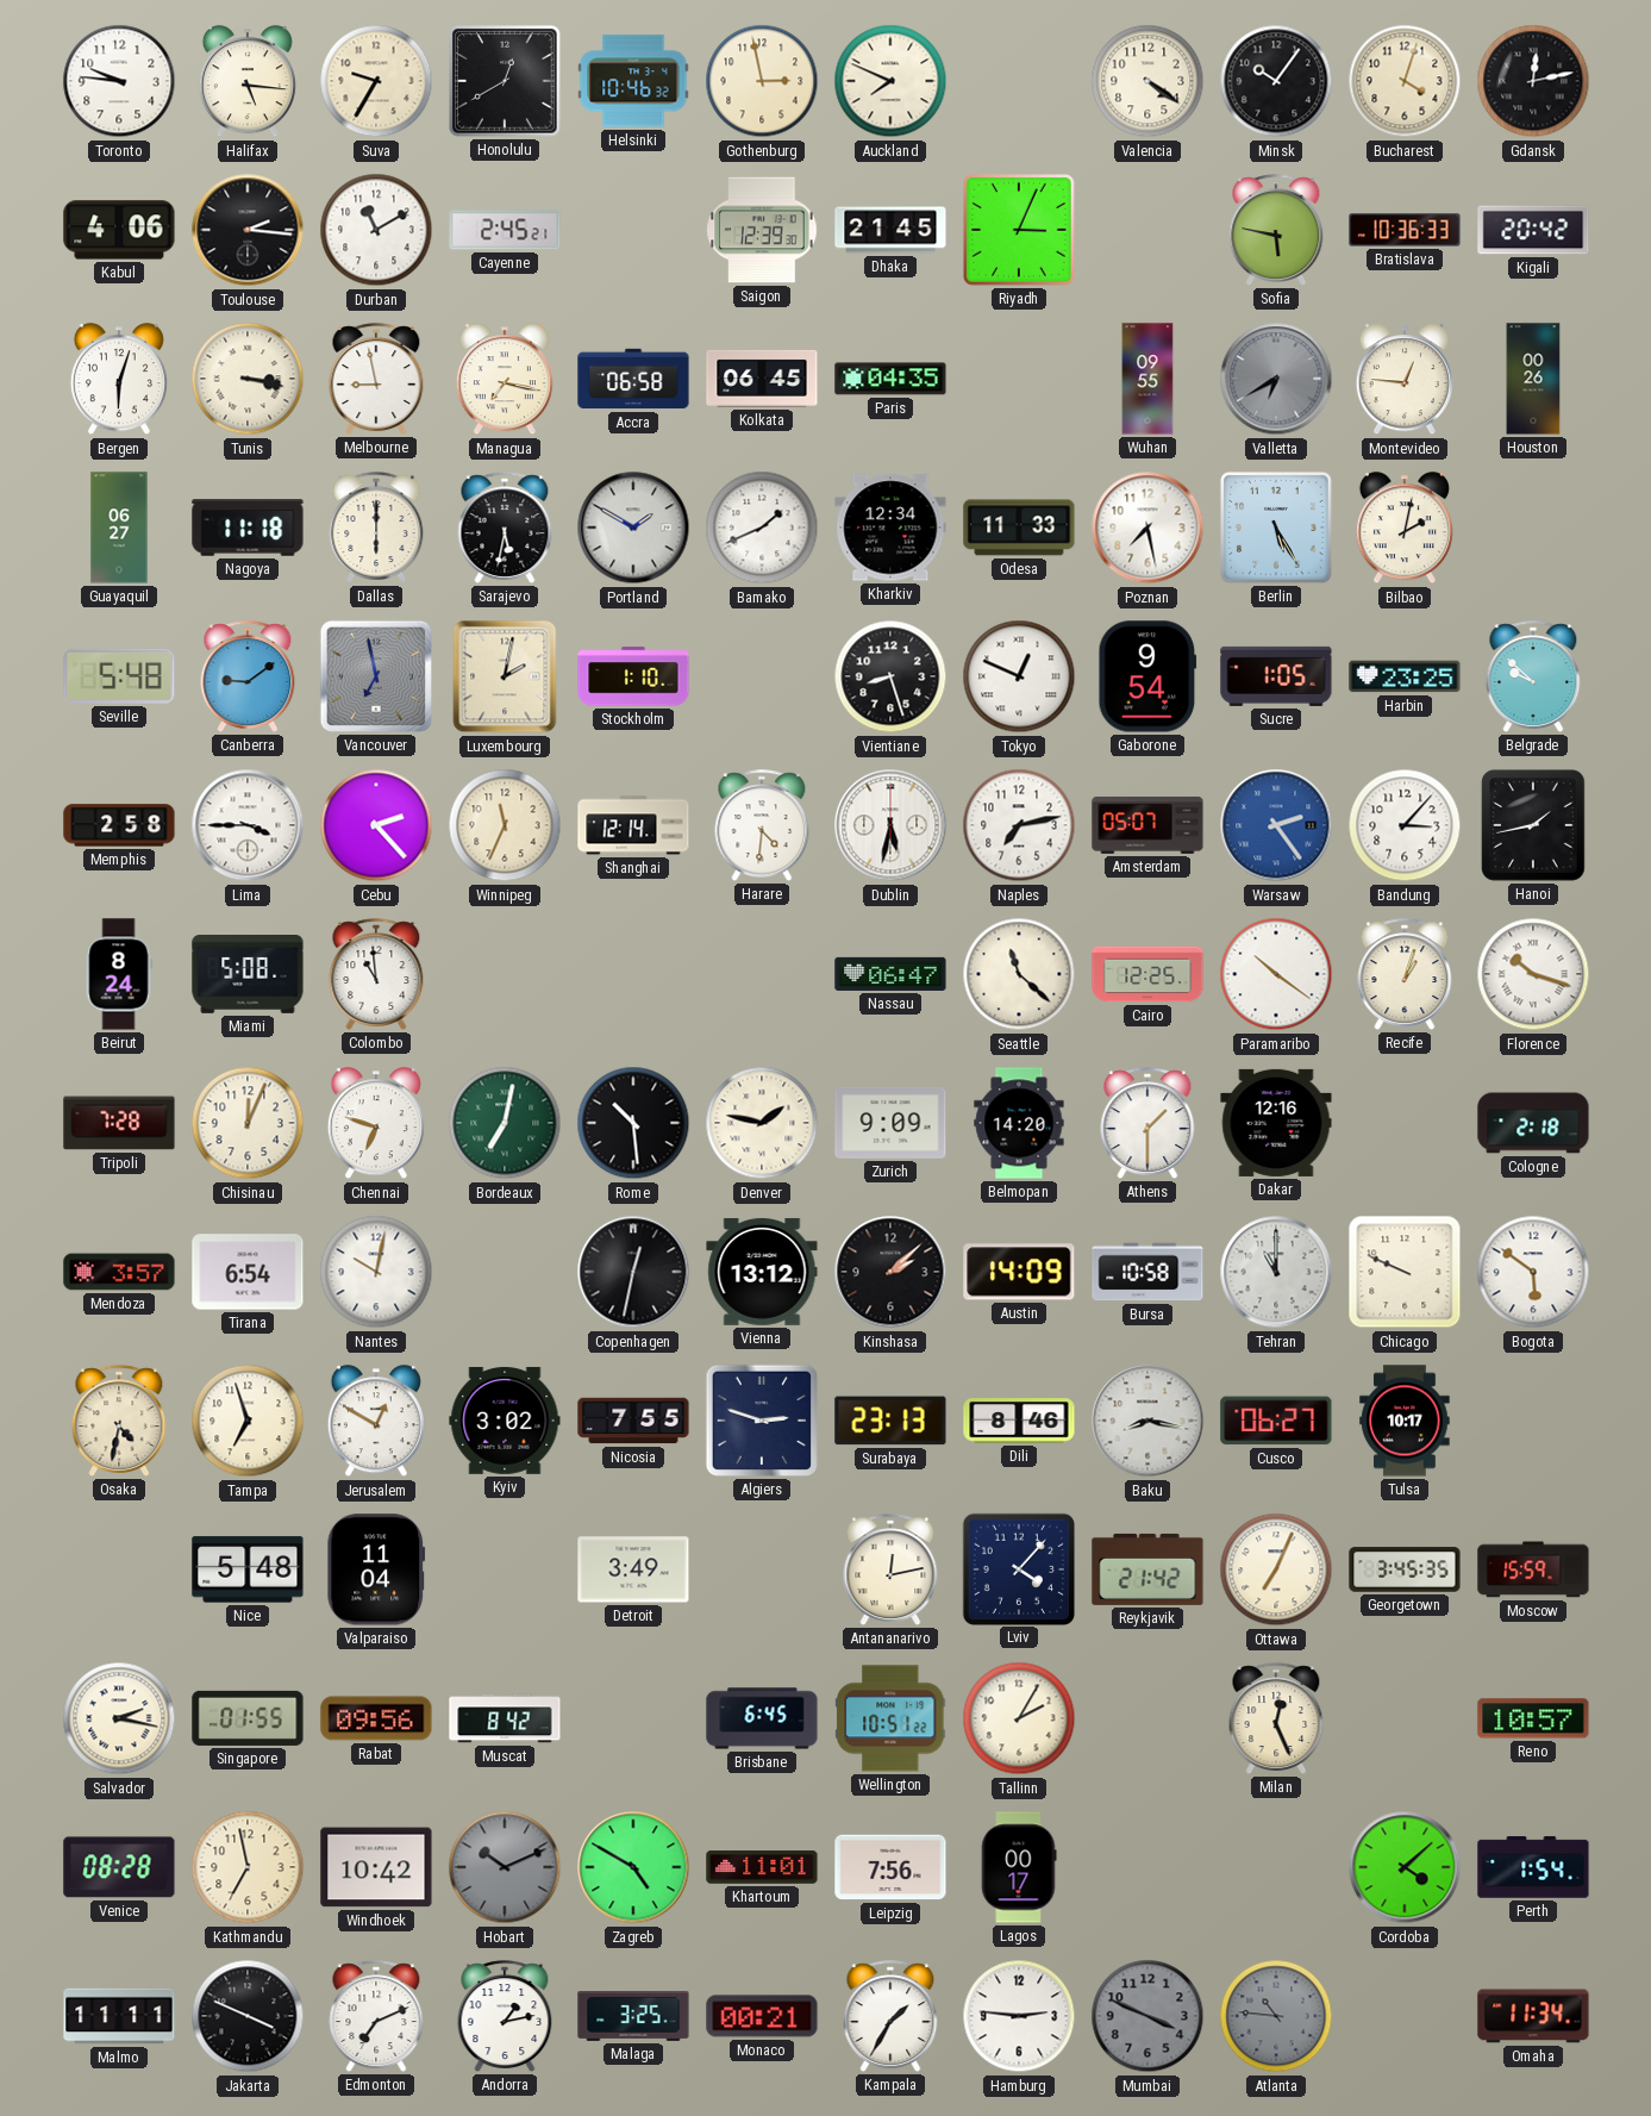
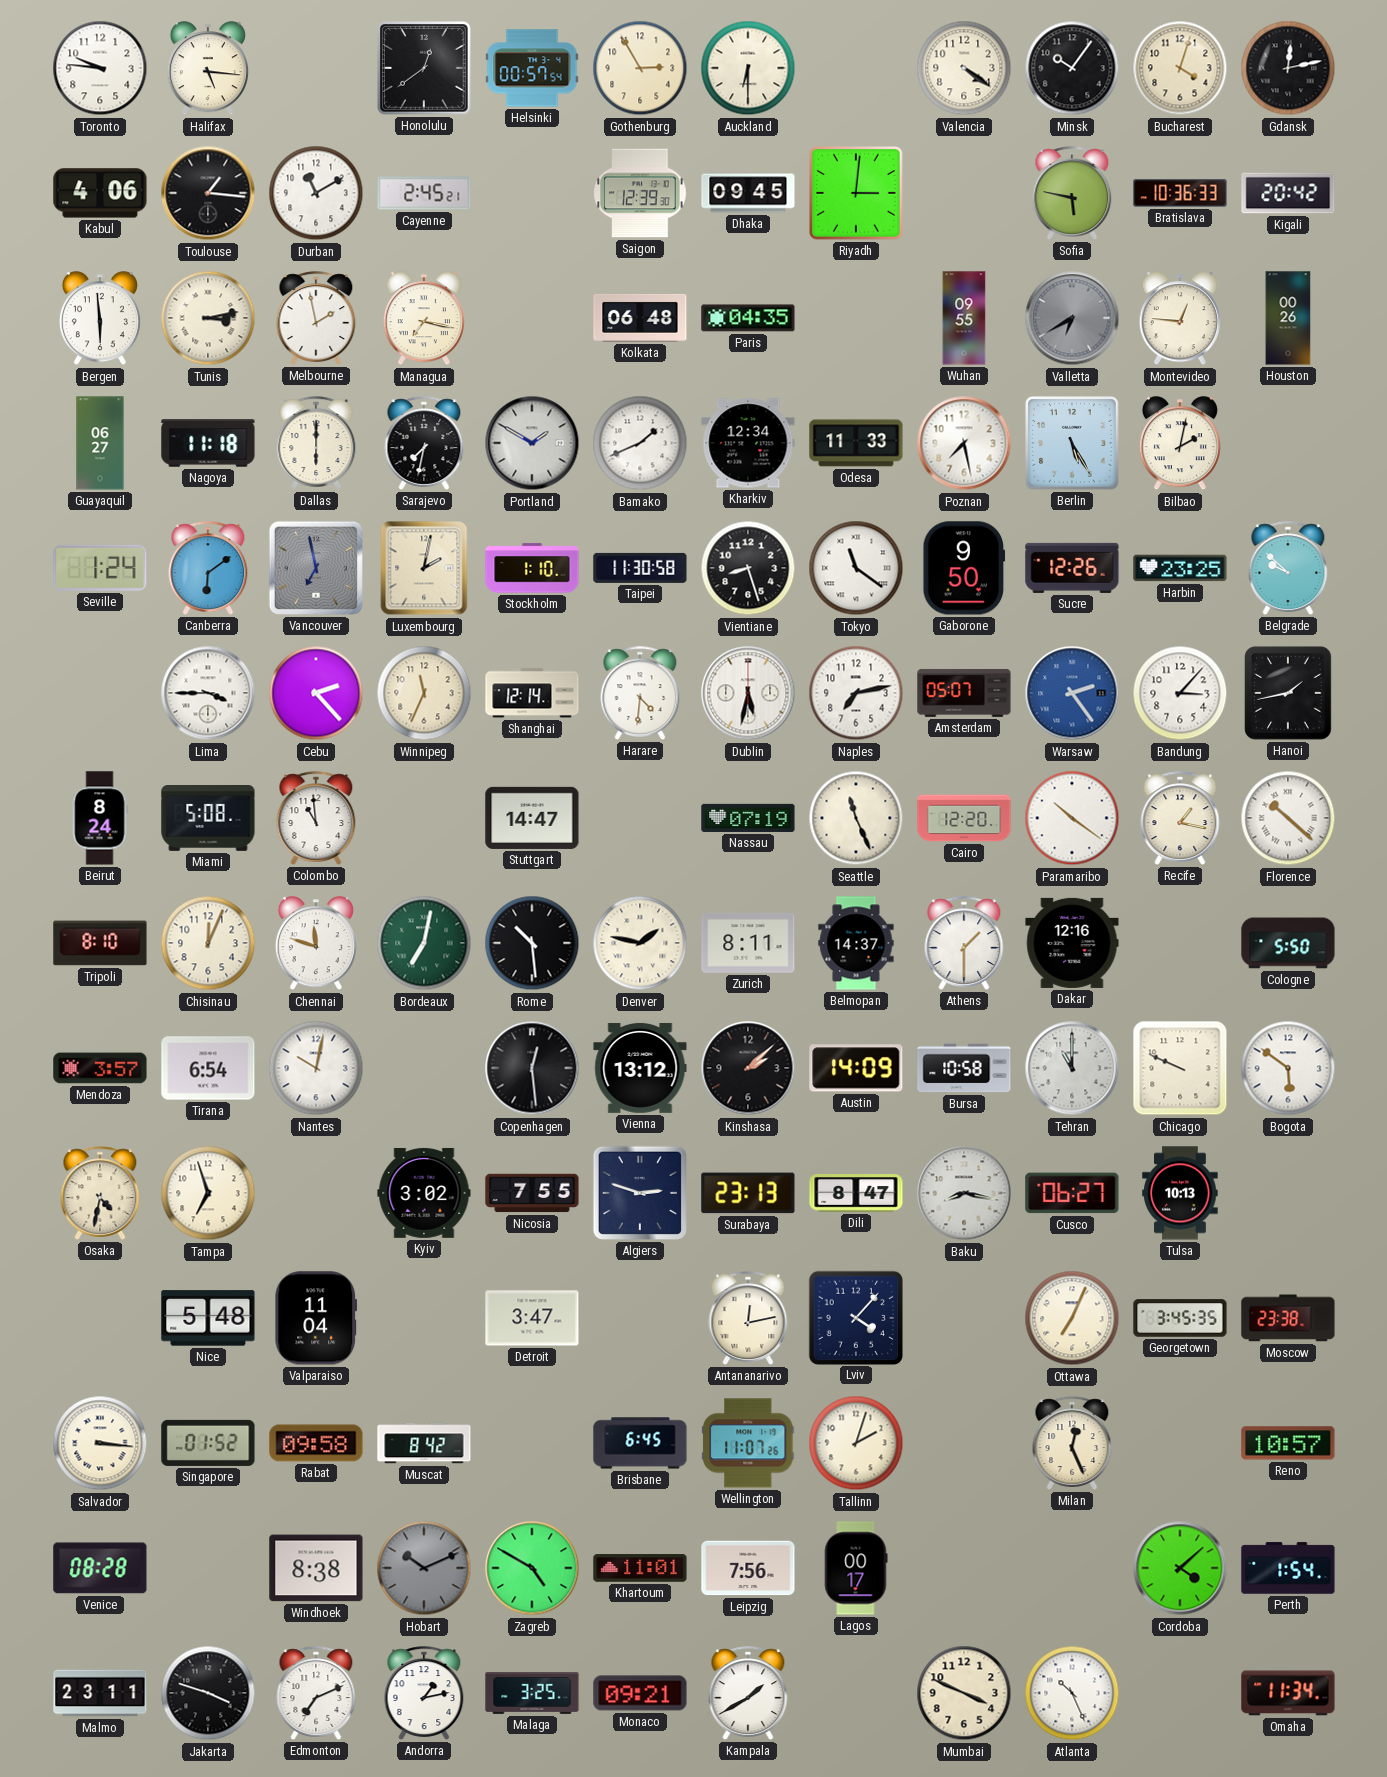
Suva: 9:35 -> none
Honolulu: 12:40 -> 12:39
Helsinki: 10:46 -> 00:57
Gothenburg: 2:58 -> 2:55
Auckland: 7:49 -> 6:30
Toulouse: 2:16 -> 1:16
Dhaka: 21:45 -> 09:45
Riyadh: 3:04 -> 3:01
Bergen: 6:03 -> 5:59
Tunis: 3:17 -> 3:13
Melbourne: 8:58 -> 1:58
Accra: 06:58 -> none
Kolkata: 06:45 -> 06:48
Sarajevo: 5:32 -> 7:32
Seville: 5:48 -> 1:24
Canberra: 9:09 -> 6:09
Taipei: none -> 11:30
Tokyo: 12:49 -> 11:21
Gaborone: 9:54 -> 9:50
Sucre: 1:05 -> 12:26
Memphis: 2:58 -> none
Stuttgart: none -> 14:47
Nassau: 06:47 -> 07:19
Seattle: 11:22 -> 11:26
Cairo: 12:25 -> 12:20
Recife: 1:03 -> 1:17
Florence: 10:18 -> 10:22
Tripoli: 7:28 -> 8:10
Chennai: 6:48 -> 11:48
Zurich: 9:09 -> 8:11
Belmopan: 14:20 -> 14:37
Cologne: 2:18 -> 5:50
Copenhagen: 12:32 -> 12:29
Jerusalem: 12:50 -> none
Dili: 8:46 -> 8:47
Tulsa: 10:17 -> 10:13
Detroit: 3:49 -> 3:47
Reykjavik: 21:42 -> none
Moscow: 15:59 -> 23:38
Salvador: 2:17 -> 3:16
Singapore: 01:55 -> 01:52
Rabat: 09:56 -> 09:58
Wellington: 10:51 -> 11:07
Tallinn: 2:05 -> 2:03
Kathmandu: 6:58 -> none
Windhoek: 10:42 -> 8:38
Malmo: 11:11 -> 23:11
Jakarta: 3:49 -> 3:48
Monaco: 00:21 -> 09:21
Kampala: 1:35 -> 1:40
Hamburg: 2:46 -> none
Mumbai dial: grey -> cream
Atlanta: 10:46 -> 10:26
Atlanta dial: grey -> white
